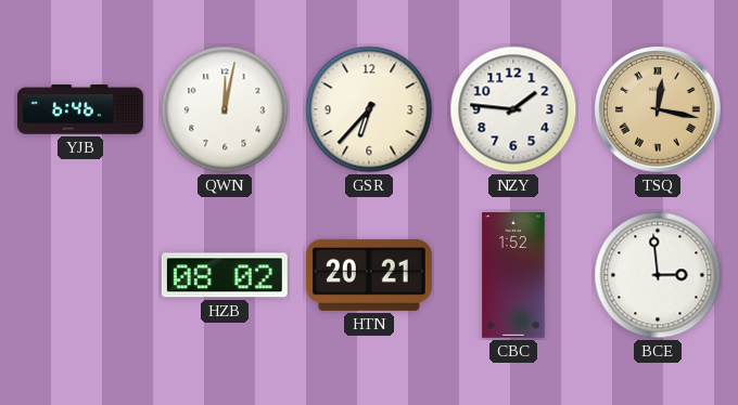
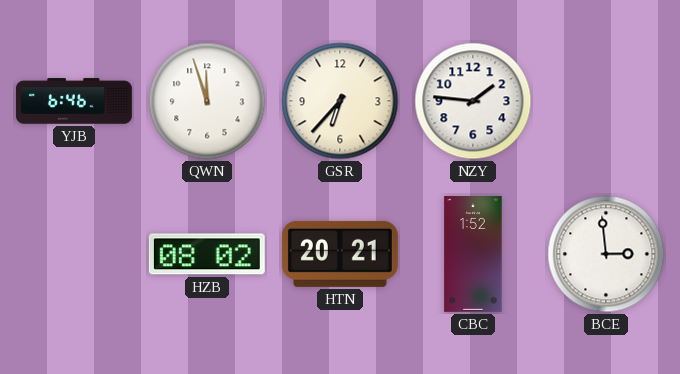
QWN: 12:02 -> 11:57
TSQ: 12:17 -> none
